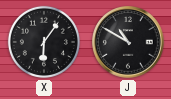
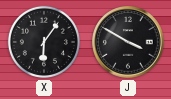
J: 10:50 -> 3:50
